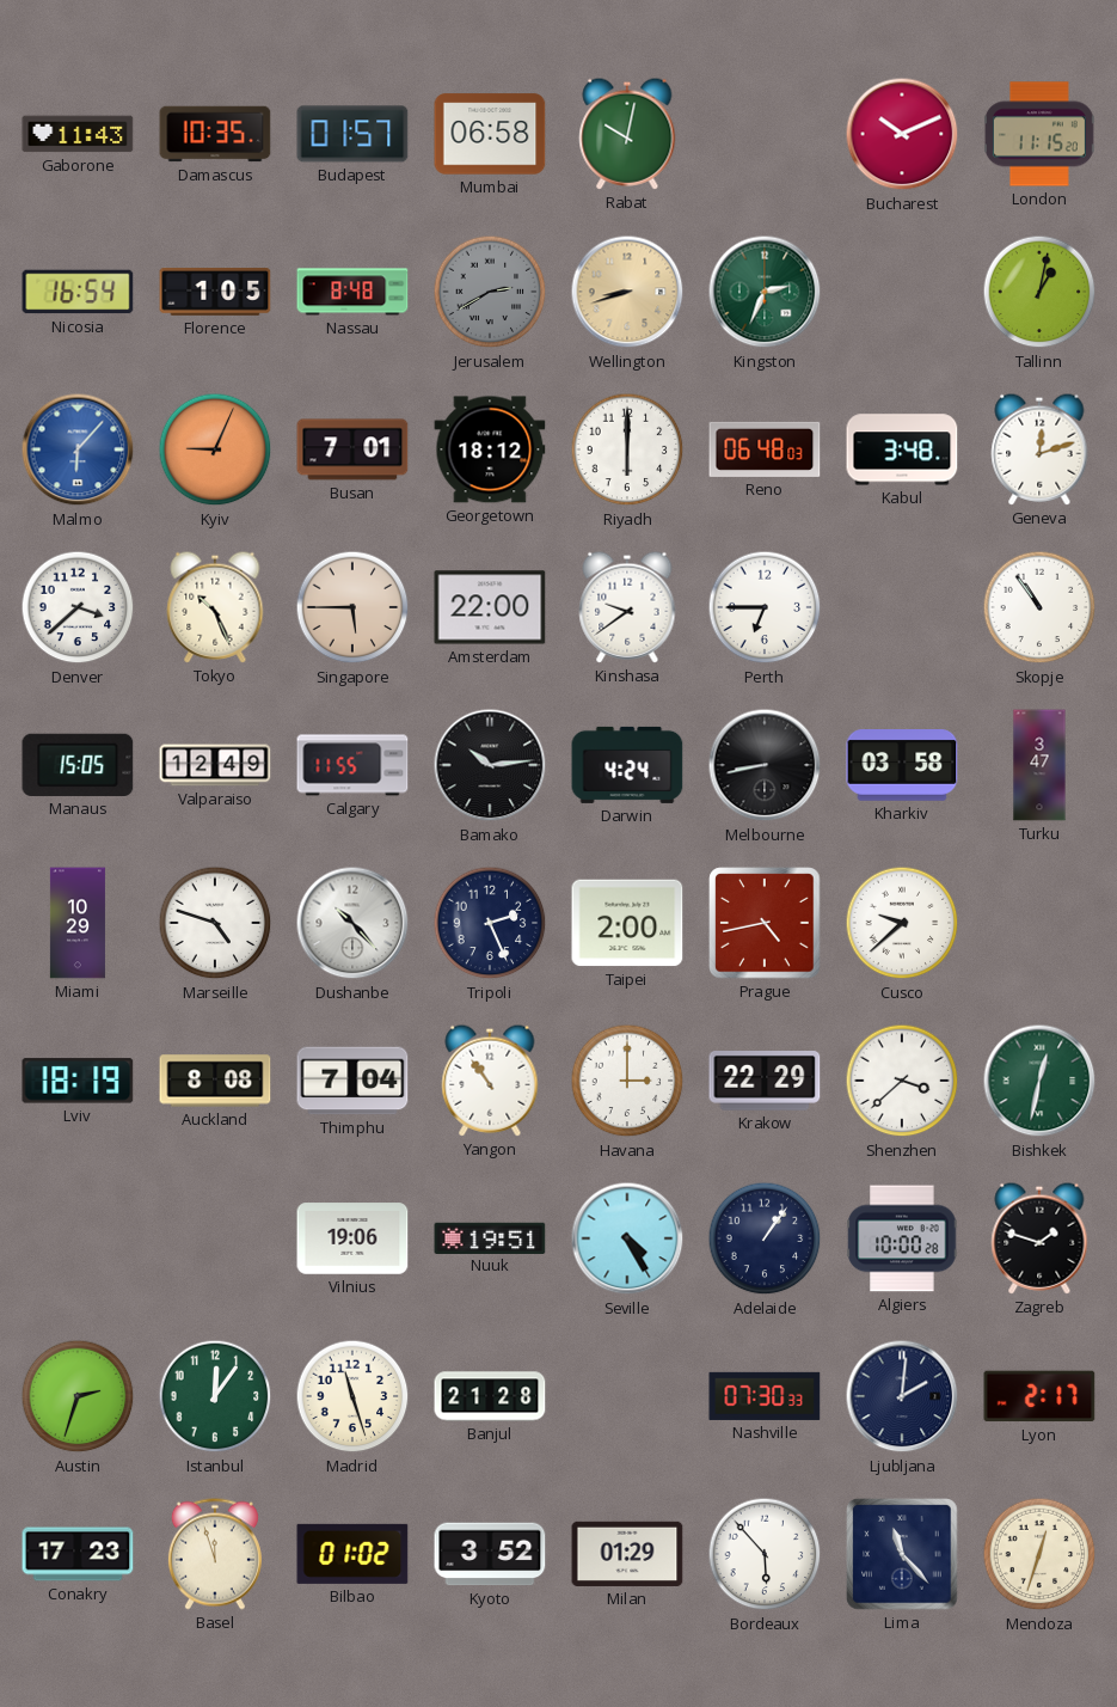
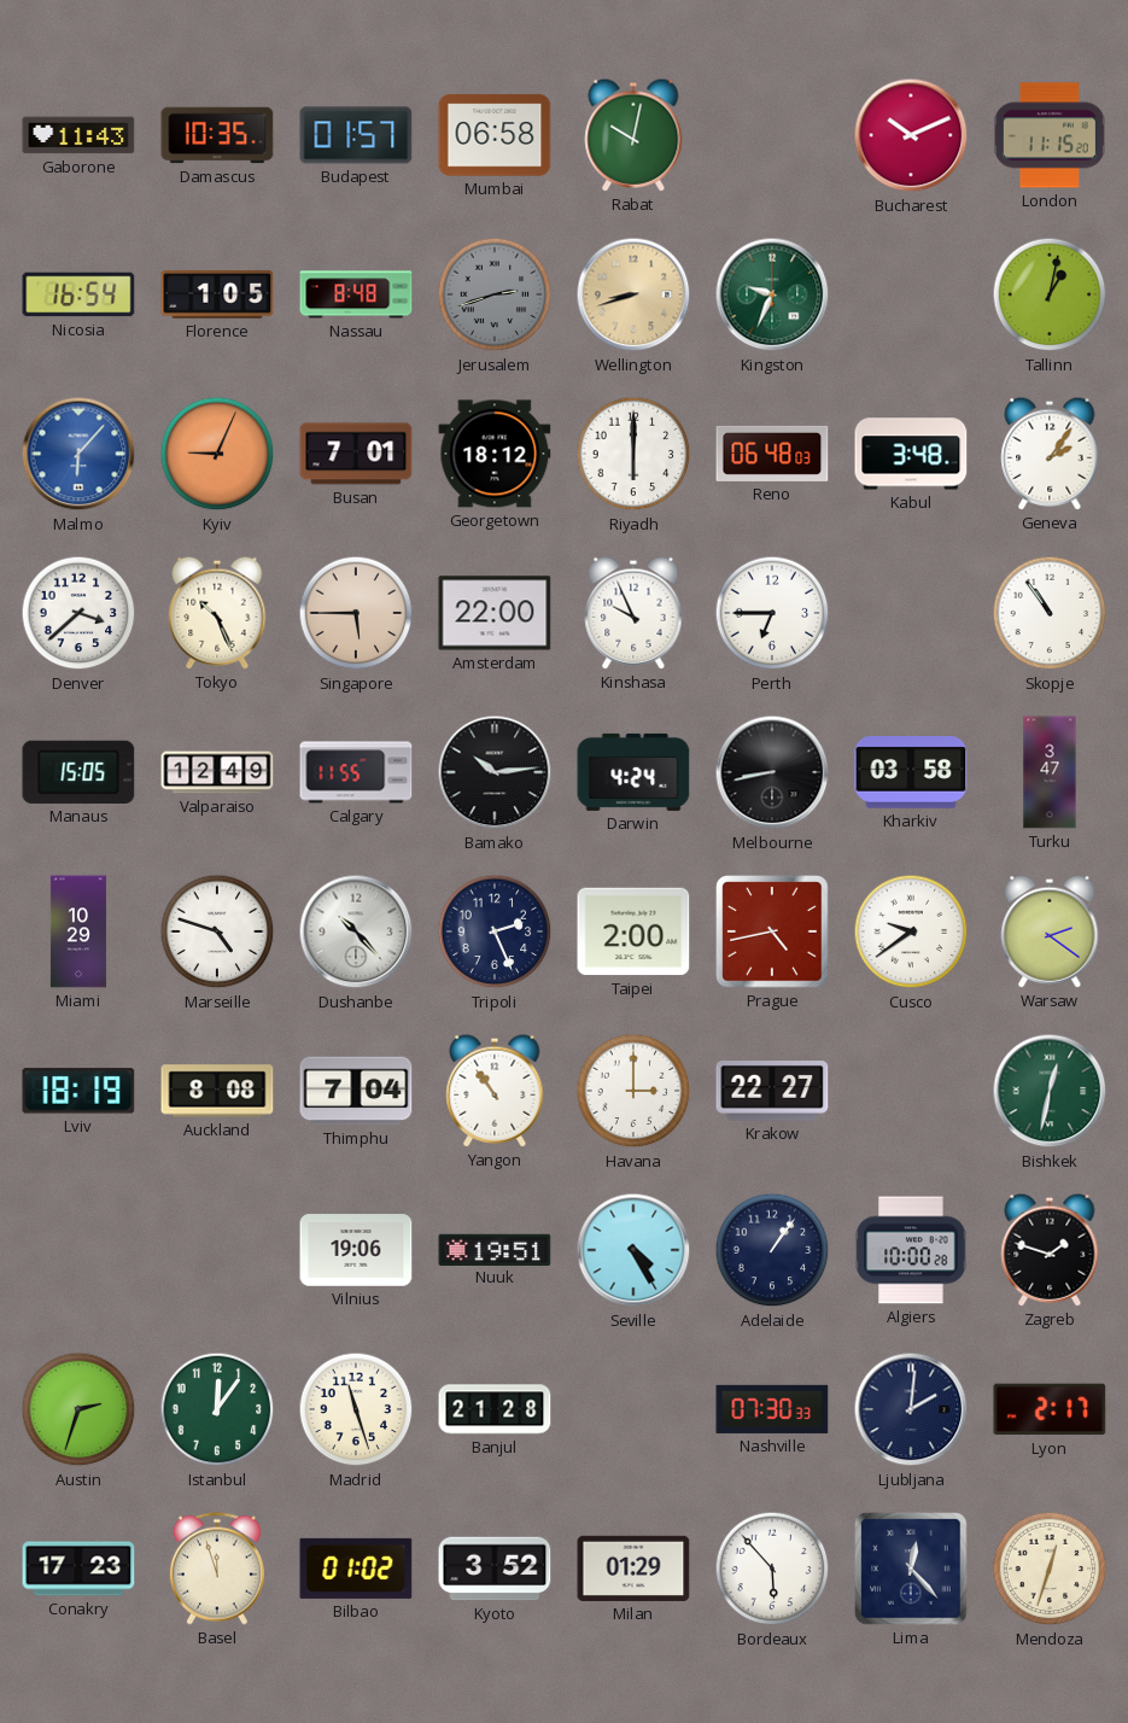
Jerusalem: 2:40 -> 2:42
Kingston: 2:34 -> 9:34
Geneva: 12:12 -> 2:06
Kinshasa: 9:39 -> 9:56
Cusco: 9:38 -> 9:39
Warsaw: none -> 2:21
Krakow: 22:29 -> 22:27
Shenzhen: 3:38 -> none
Lima: 11:23 -> 12:23
